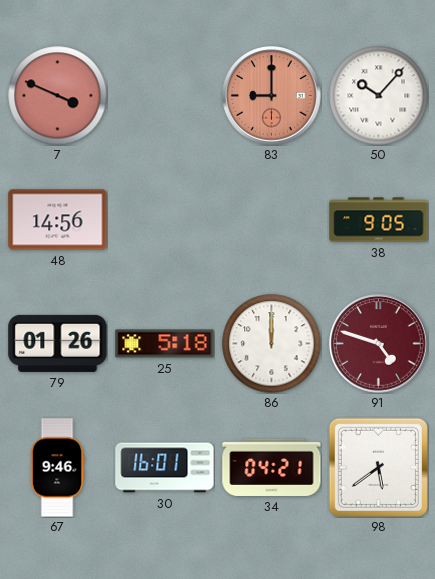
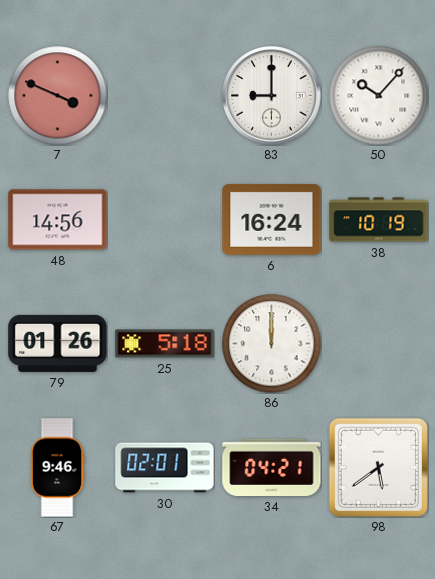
83 dial: salmon -> white
6: none -> 16:24
38: 9:05 -> 10:19
91: 4:48 -> none
30: 16:01 -> 02:01
